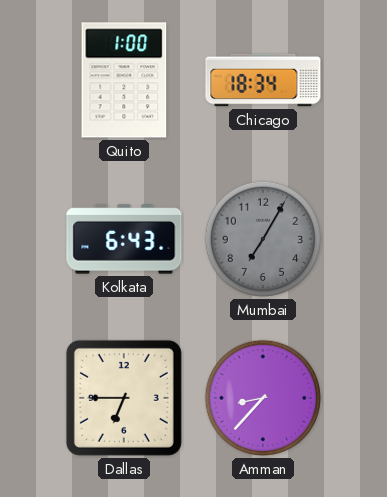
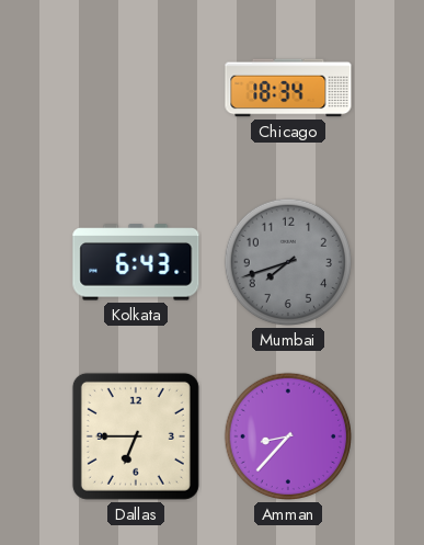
Quito: 1:00 -> none
Mumbai: 7:05 -> 7:42
